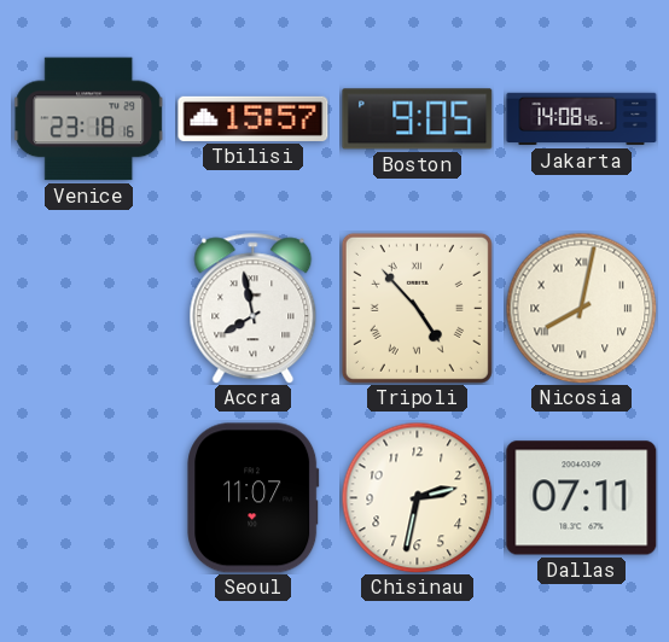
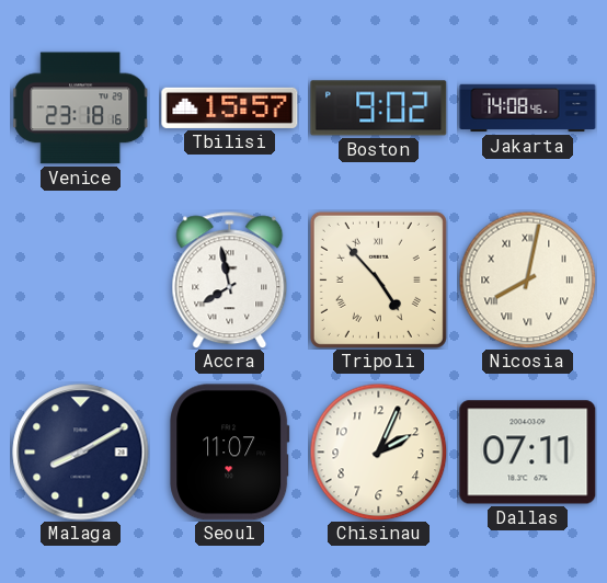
Boston: 9:05 -> 9:02
Malaga: none -> 8:10
Chisinau: 2:32 -> 2:04
